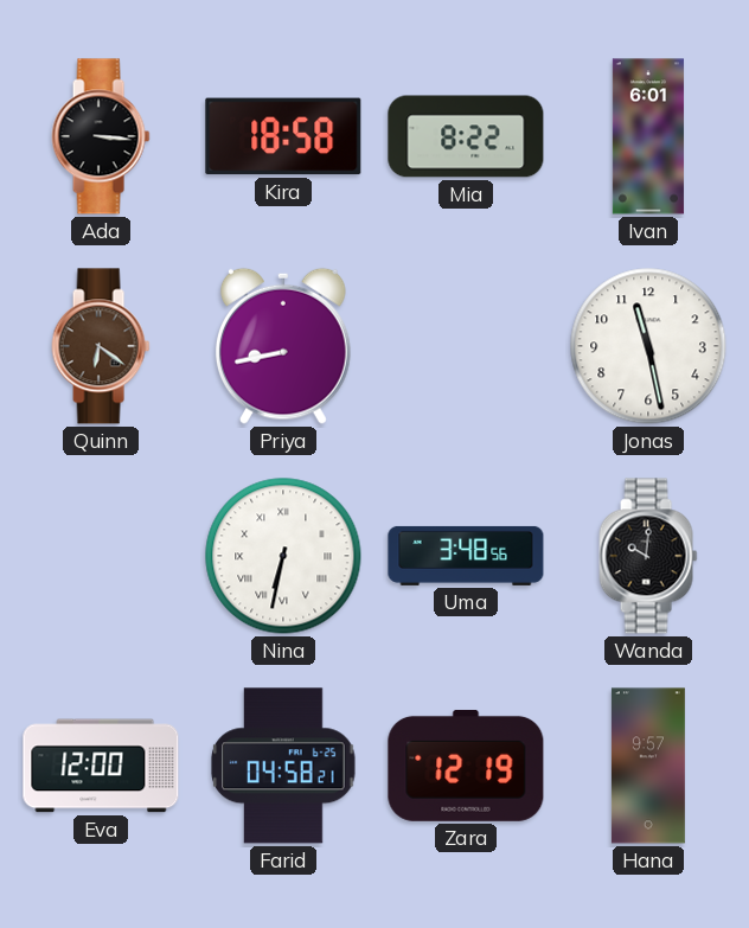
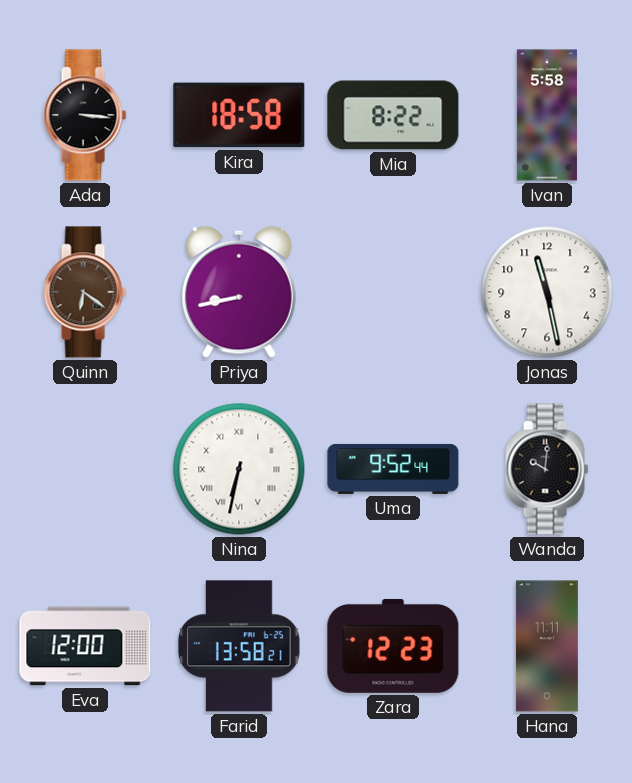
Ivan: 6:01 -> 5:58
Uma: 3:48 -> 9:52
Farid: 04:58 -> 13:58
Zara: 12:19 -> 12:23
Hana: 9:57 -> 11:11
